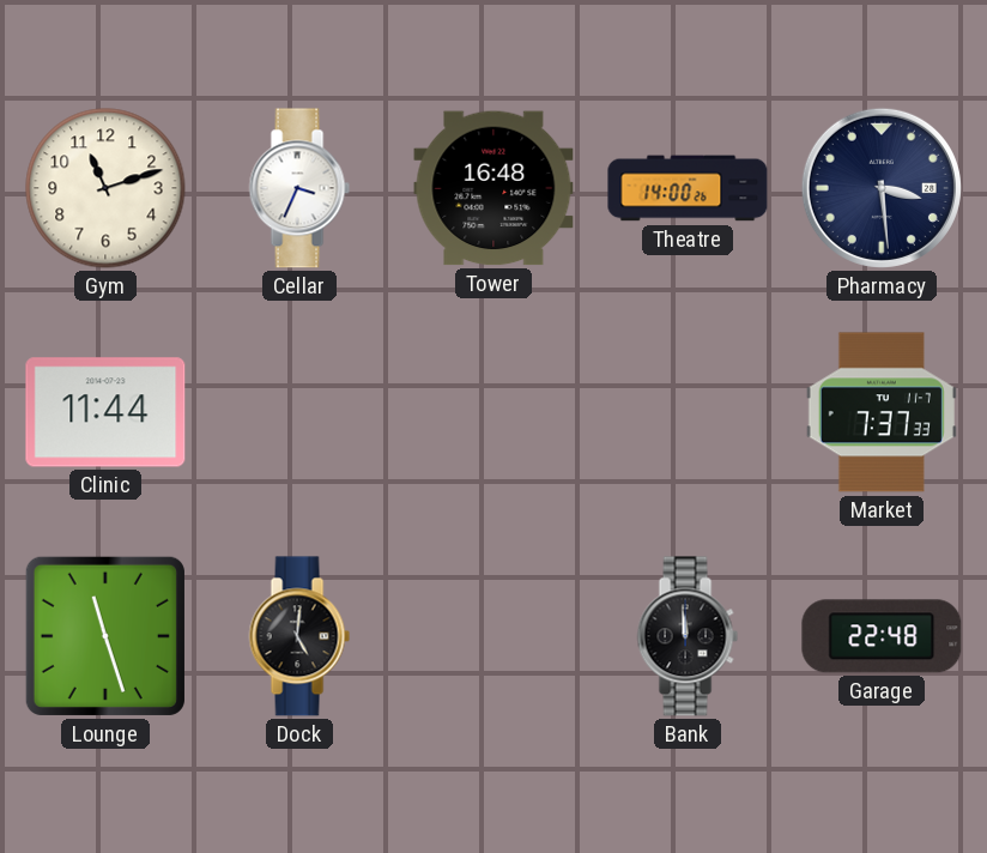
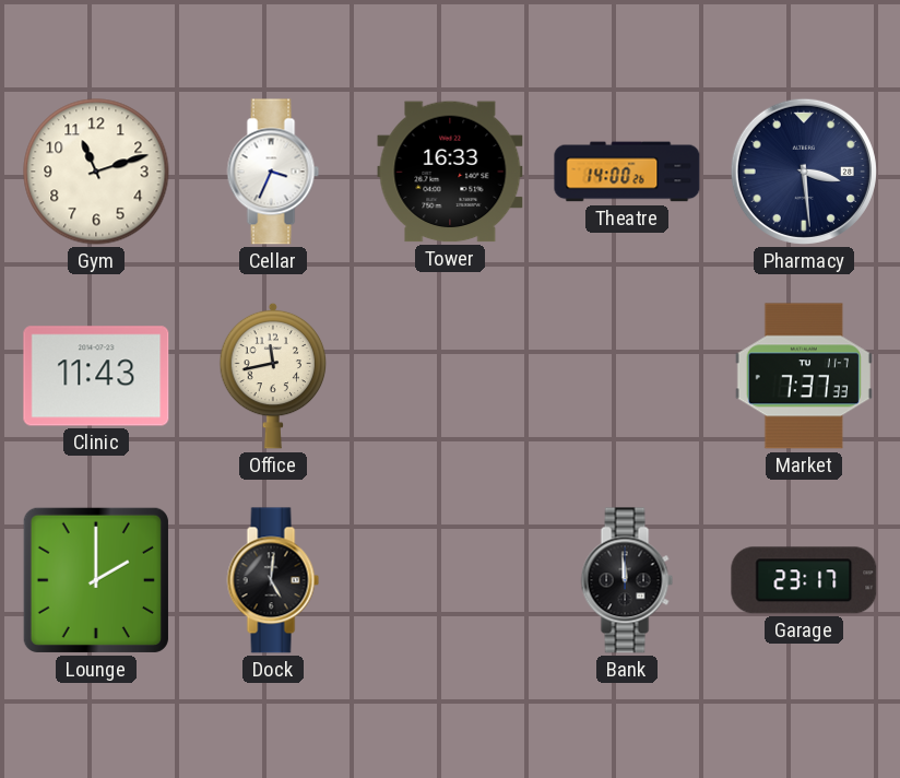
Tower: 16:48 -> 16:33
Clinic: 11:44 -> 11:43
Office: none -> 11:43
Lounge: 11:27 -> 2:00
Garage: 22:48 -> 23:17
